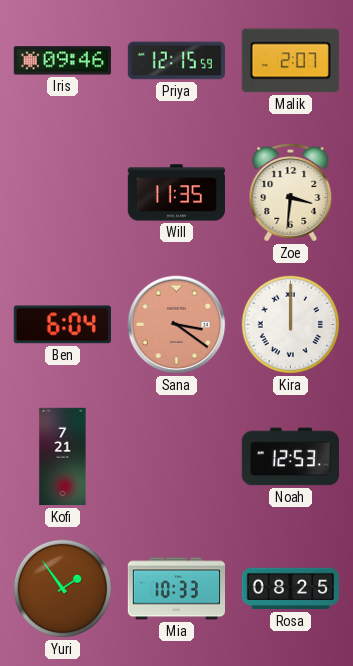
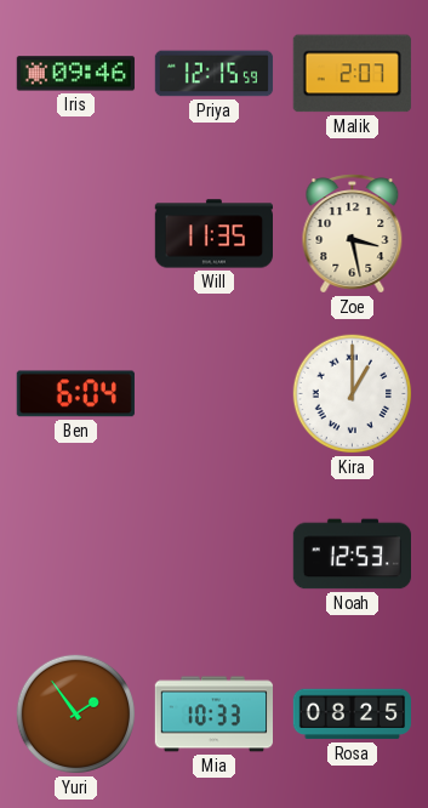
Zoe: 3:31 -> 3:28
Sana: 3:21 -> none
Kira: 12:00 -> 1:00
Kofi: 7:21 -> none
